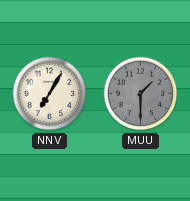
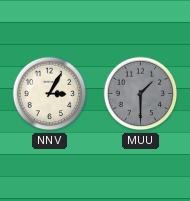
NNV: 7:05 -> 3:05
